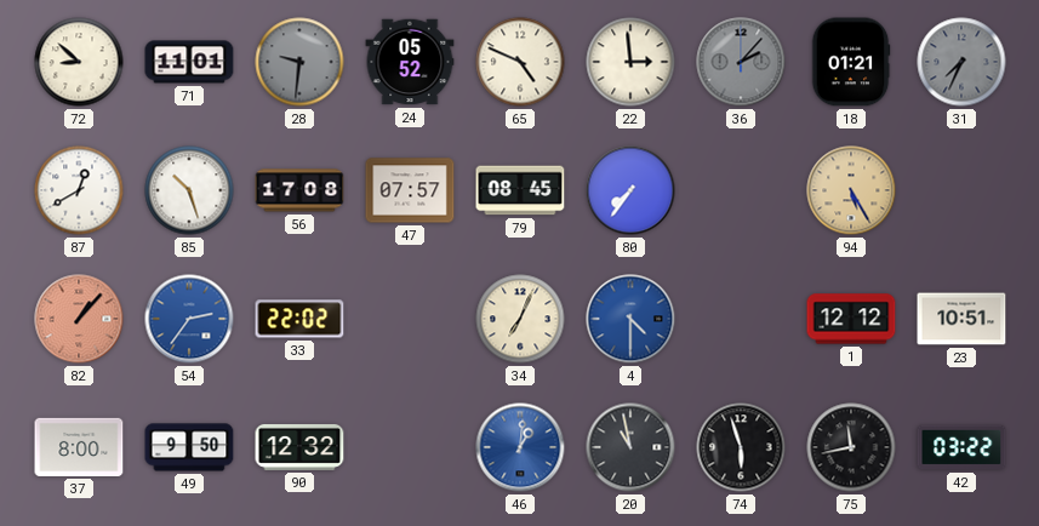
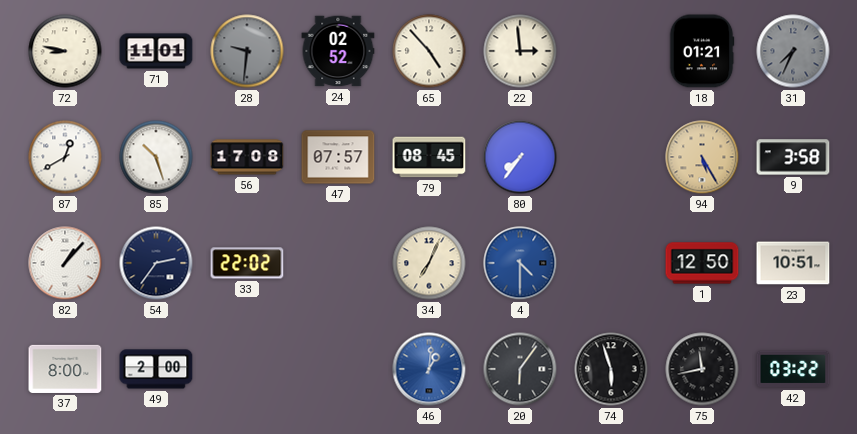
72: 8:52 -> 8:47
24: 05:52 -> 02:52
65: 4:49 -> 4:53
36: 2:07 -> none
9: none -> 3:58
82 dial: salmon -> white
54 dial: blue -> navy
1: 12:12 -> 12:50
49: 9:50 -> 2:00
90: 12:32 -> none
20: 10:58 -> 6:06
